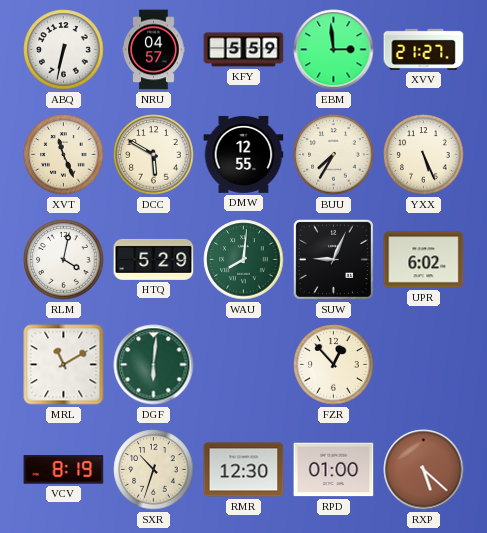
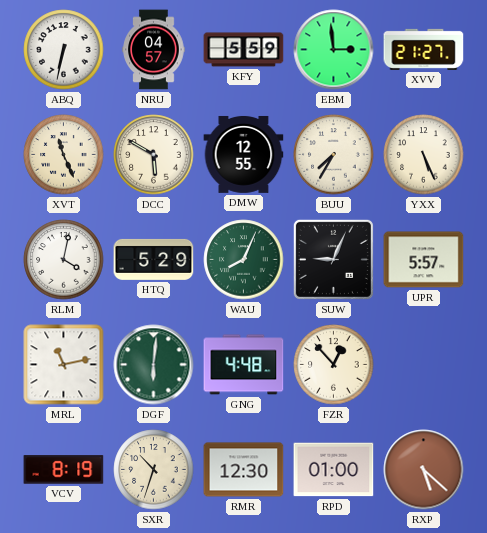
WAU: 8:01 -> 8:04
UPR: 6:02 -> 5:57
MRL: 11:10 -> 11:13
GNG: none -> 4:48
